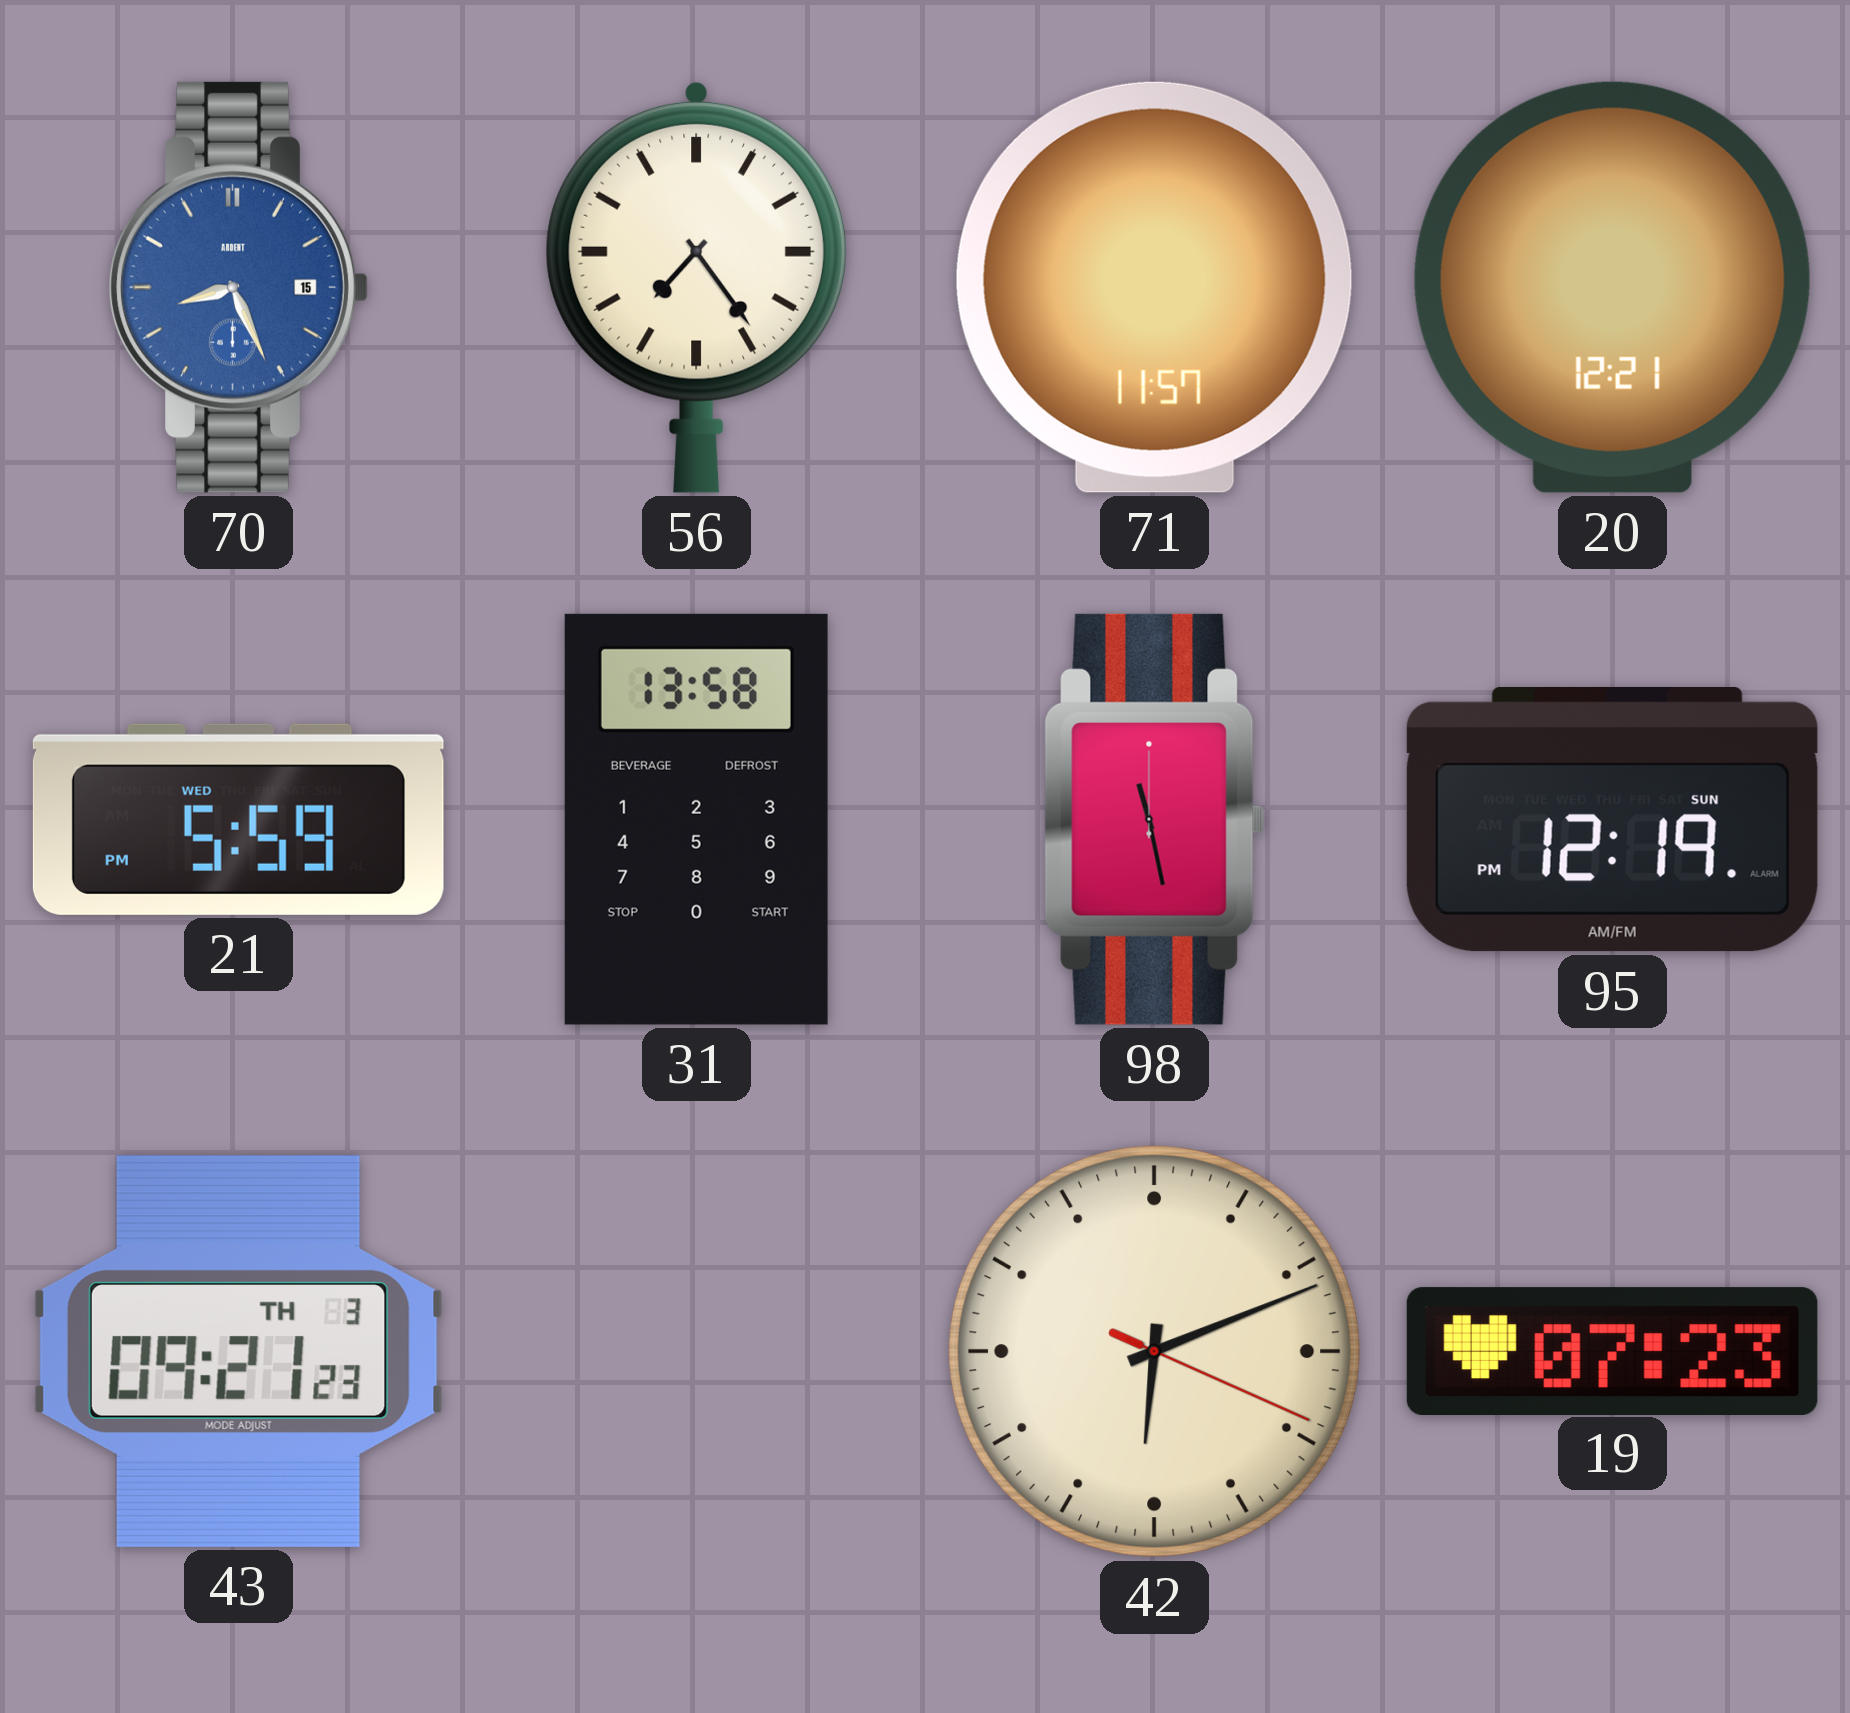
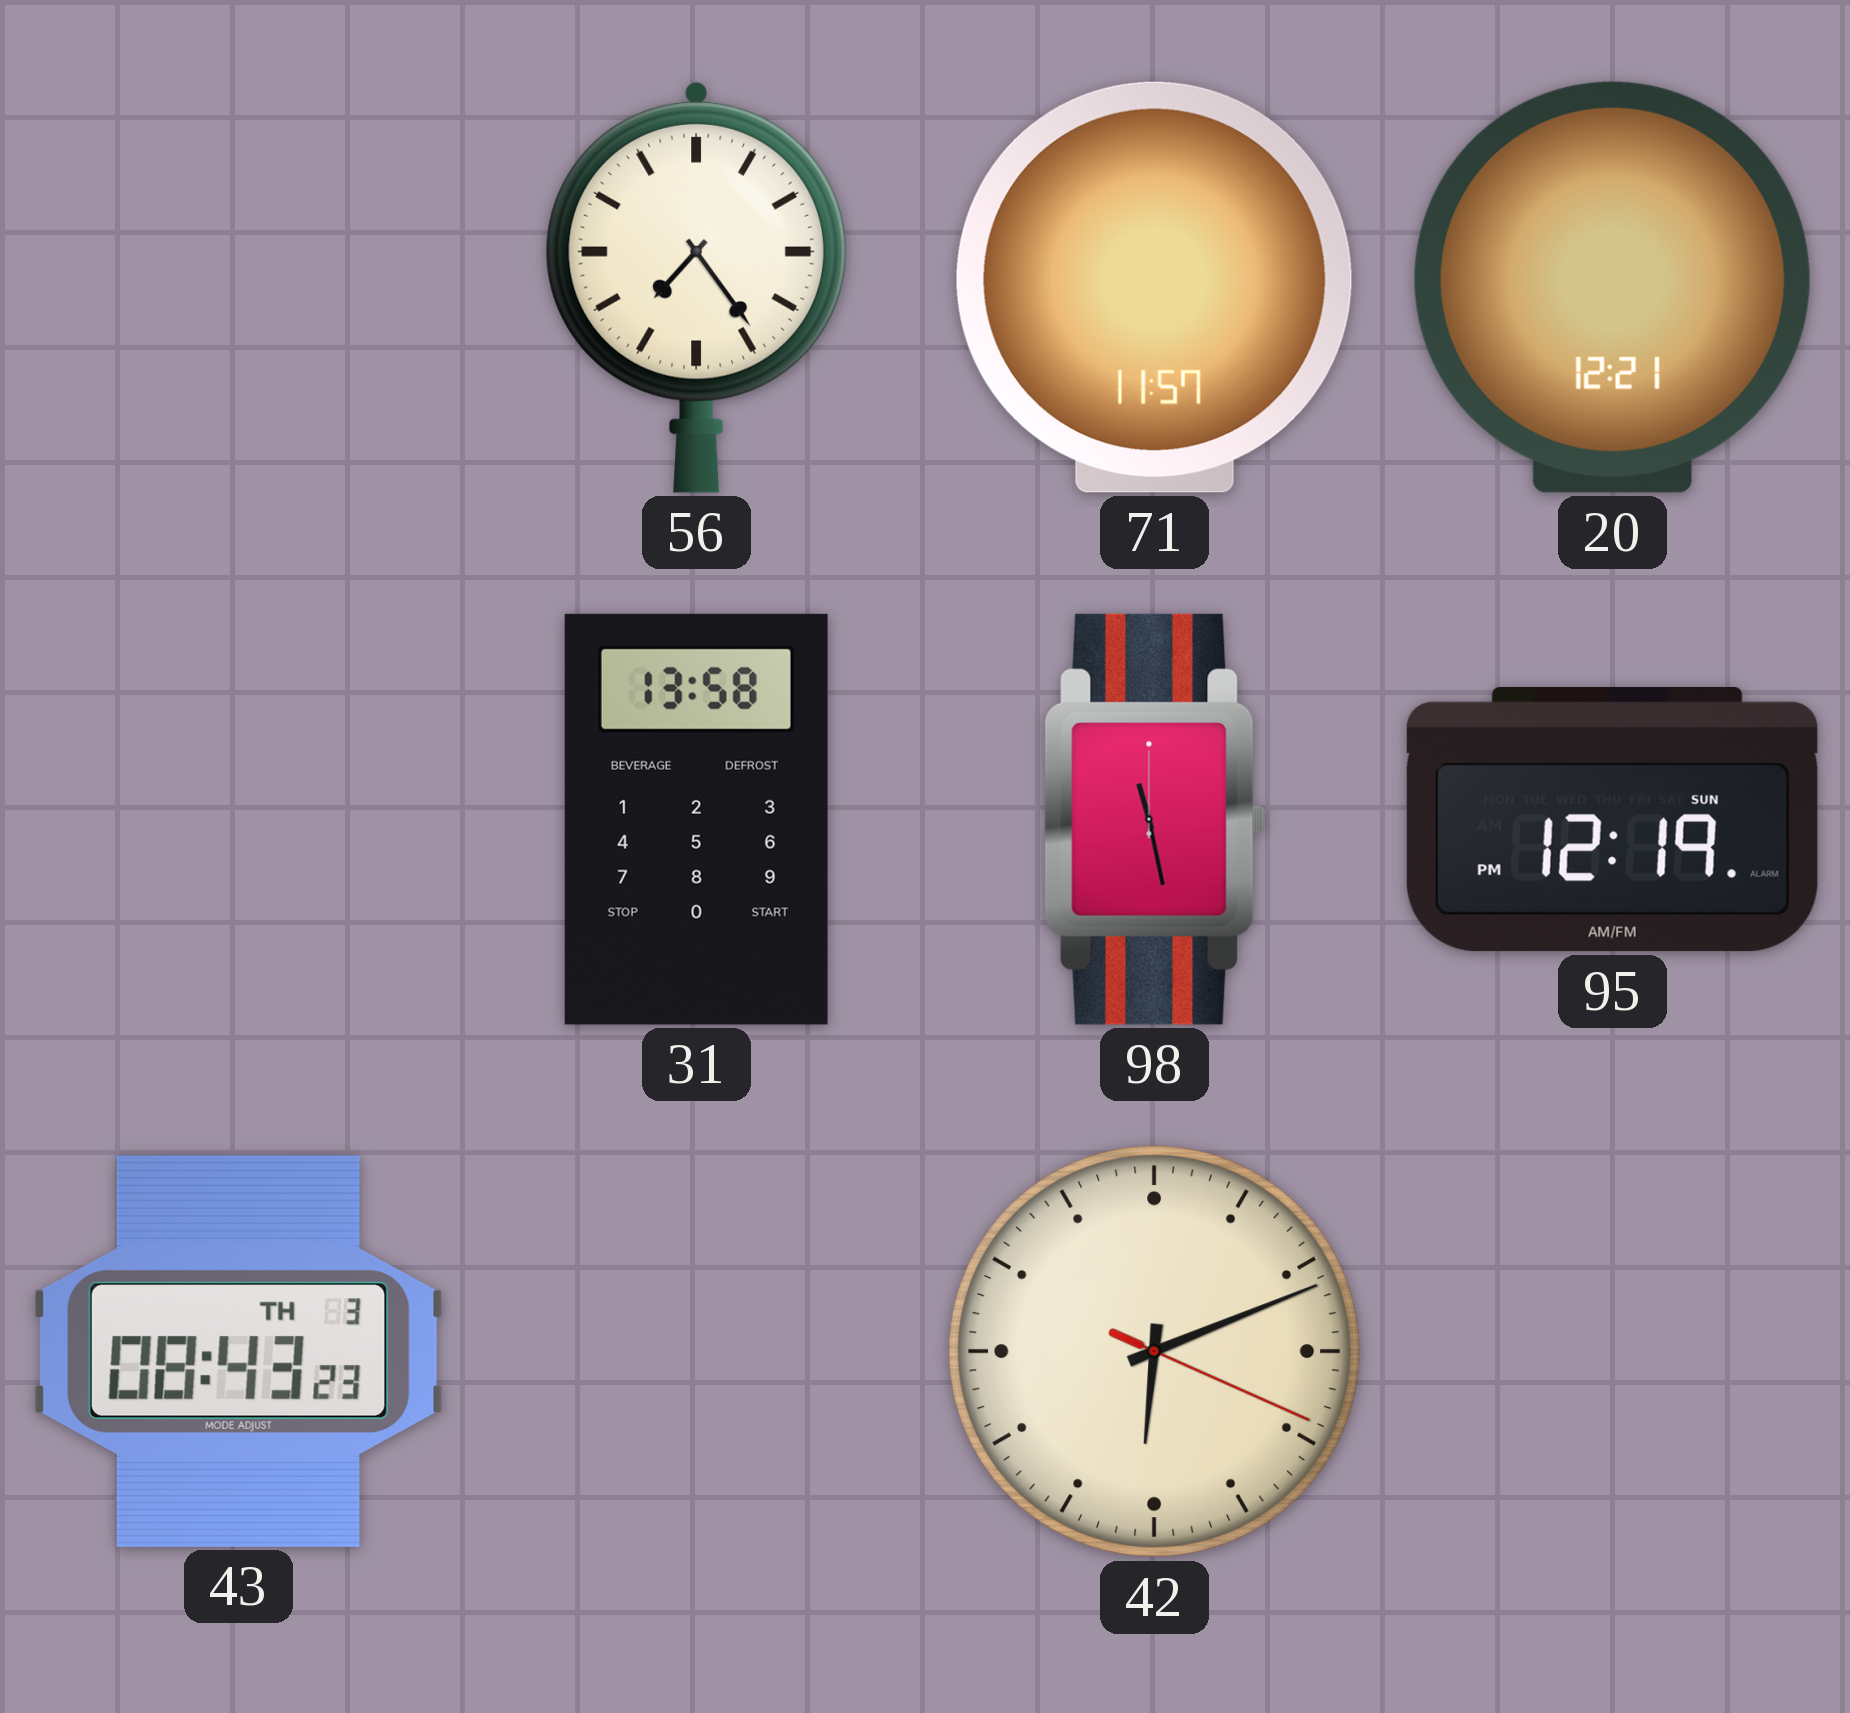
70: 8:26 -> none
21: 5:59 -> none
43: 09:21 -> 08:43
19: 07:23 -> none
